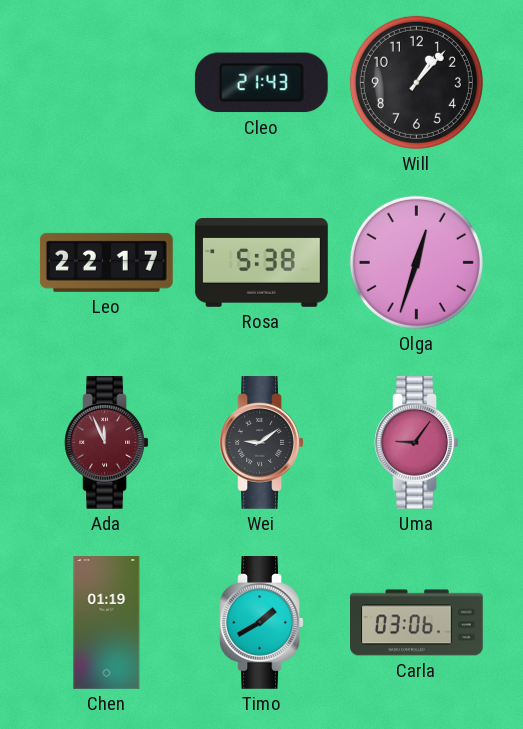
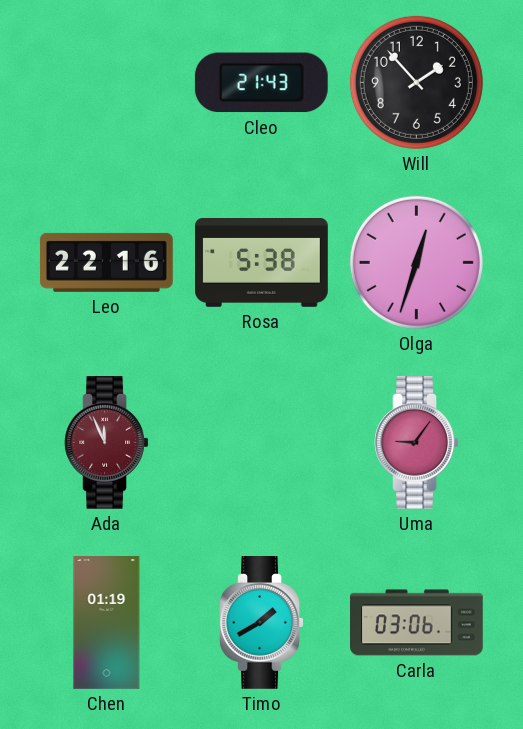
Will: 1:07 -> 1:53
Leo: 22:17 -> 22:16
Wei: 9:09 -> none
